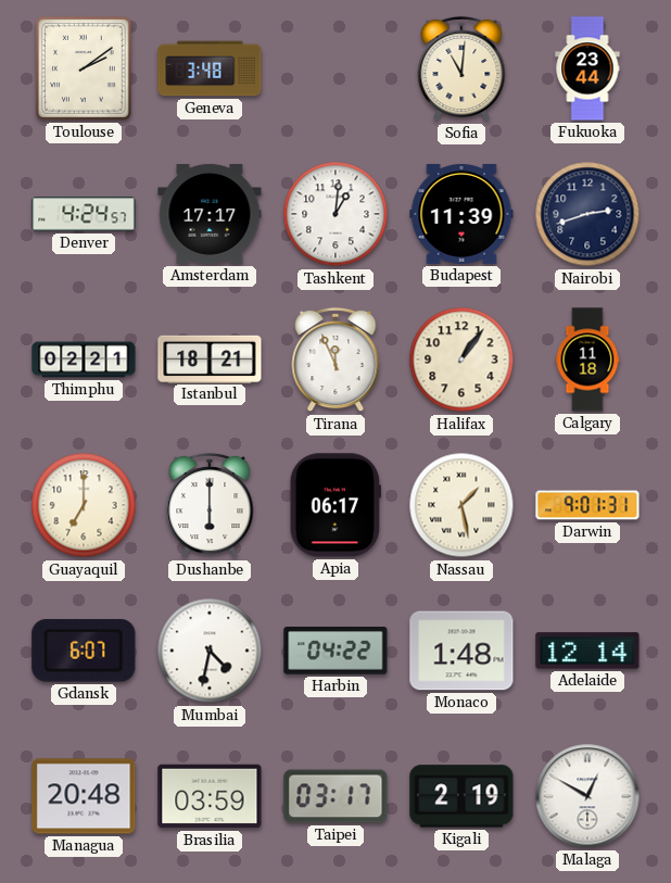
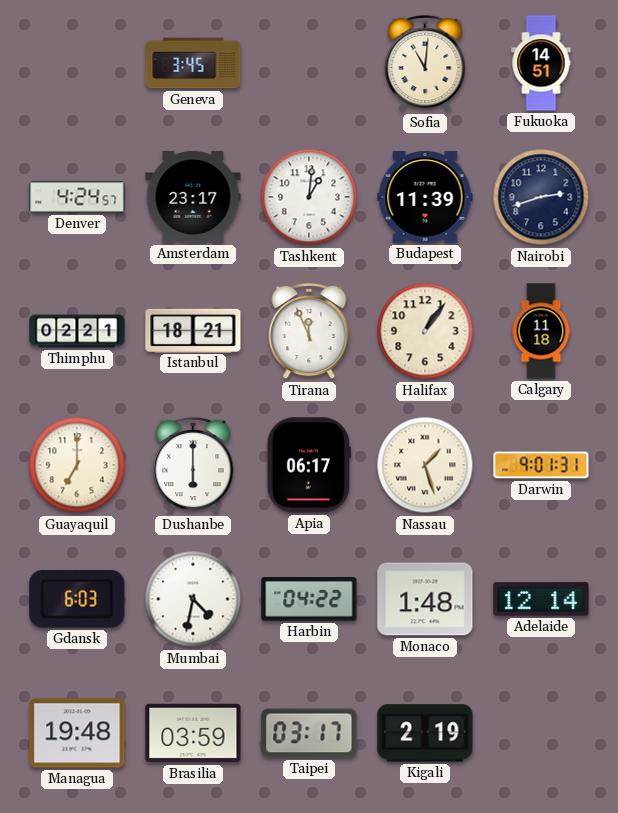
Toulouse: 2:09 -> none
Geneva: 3:48 -> 3:45
Fukuoka: 23:44 -> 14:51
Amsterdam: 17:17 -> 23:17
Nassau: 1:28 -> 1:27
Gdansk: 6:07 -> 6:03
Managua: 20:48 -> 19:48
Malaga: 12:50 -> none
